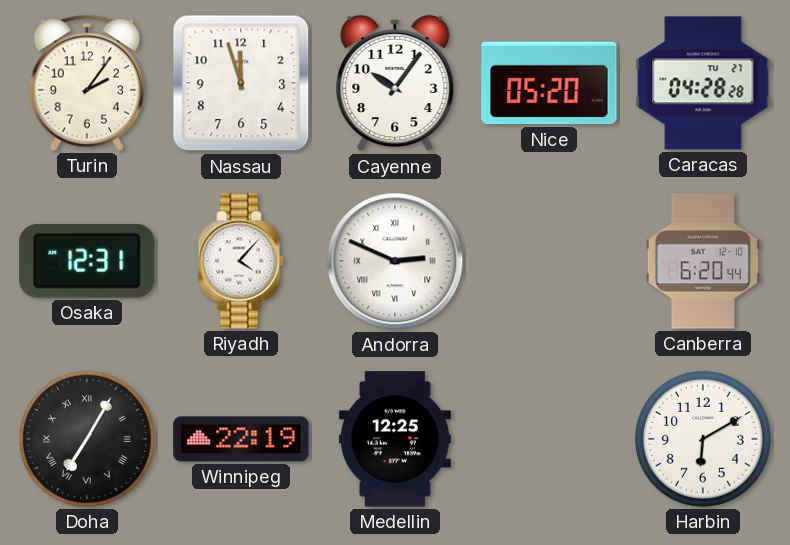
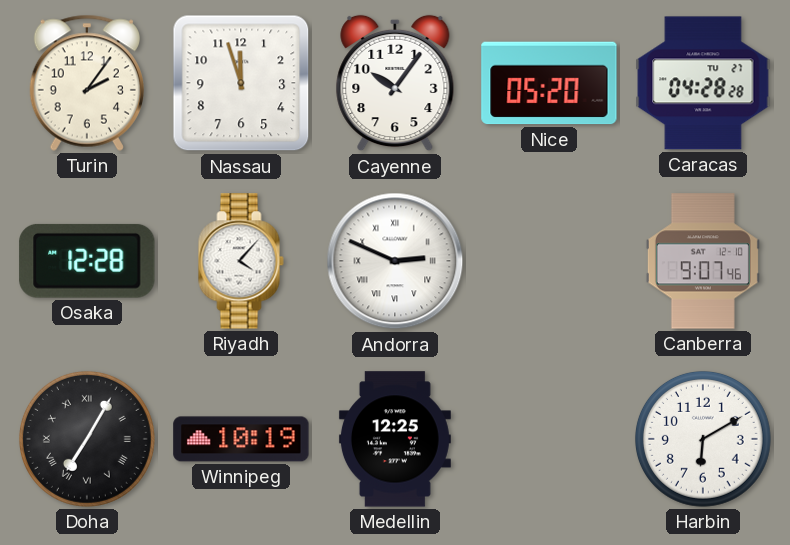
Osaka: 12:31 -> 12:28
Canberra: 6:20 -> 9:07
Winnipeg: 22:19 -> 10:19
